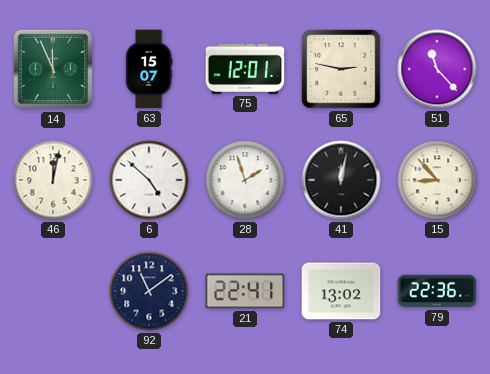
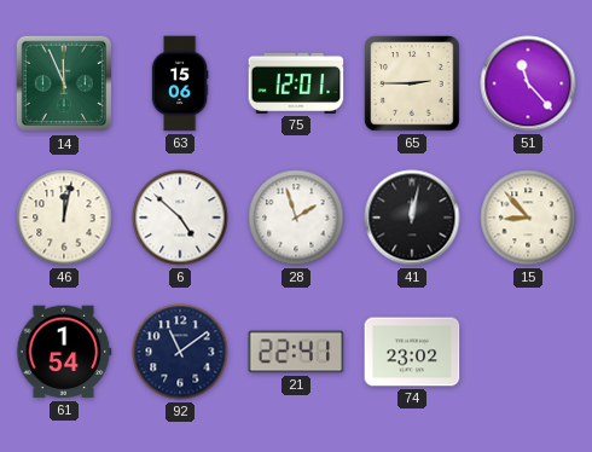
63: 15:07 -> 15:06
65: 2:47 -> 2:45
61: none -> 1:54
74: 13:02 -> 23:02
79: 22:36 -> none
